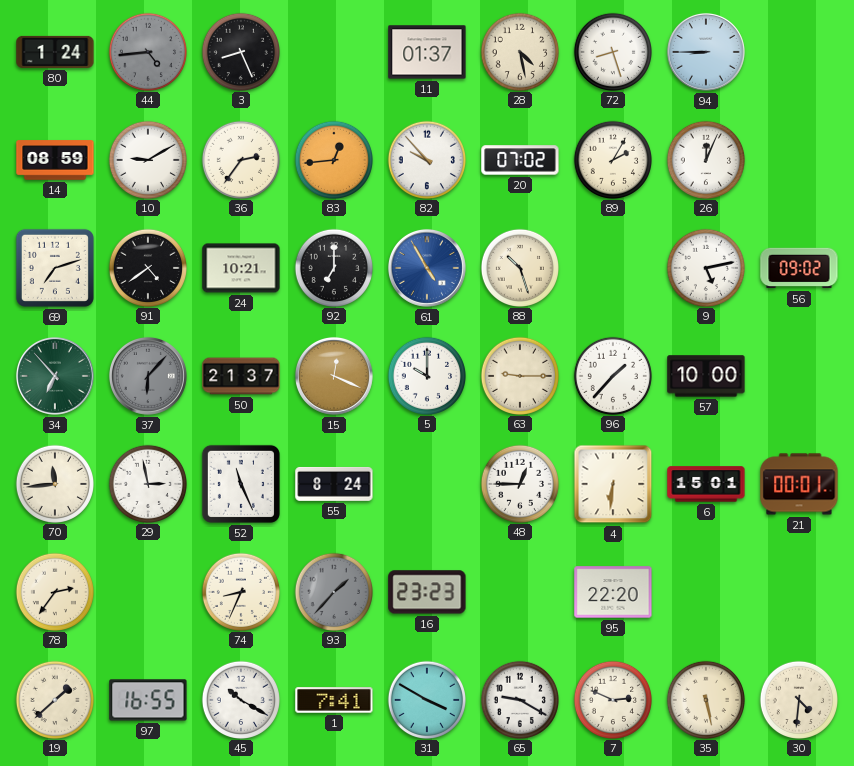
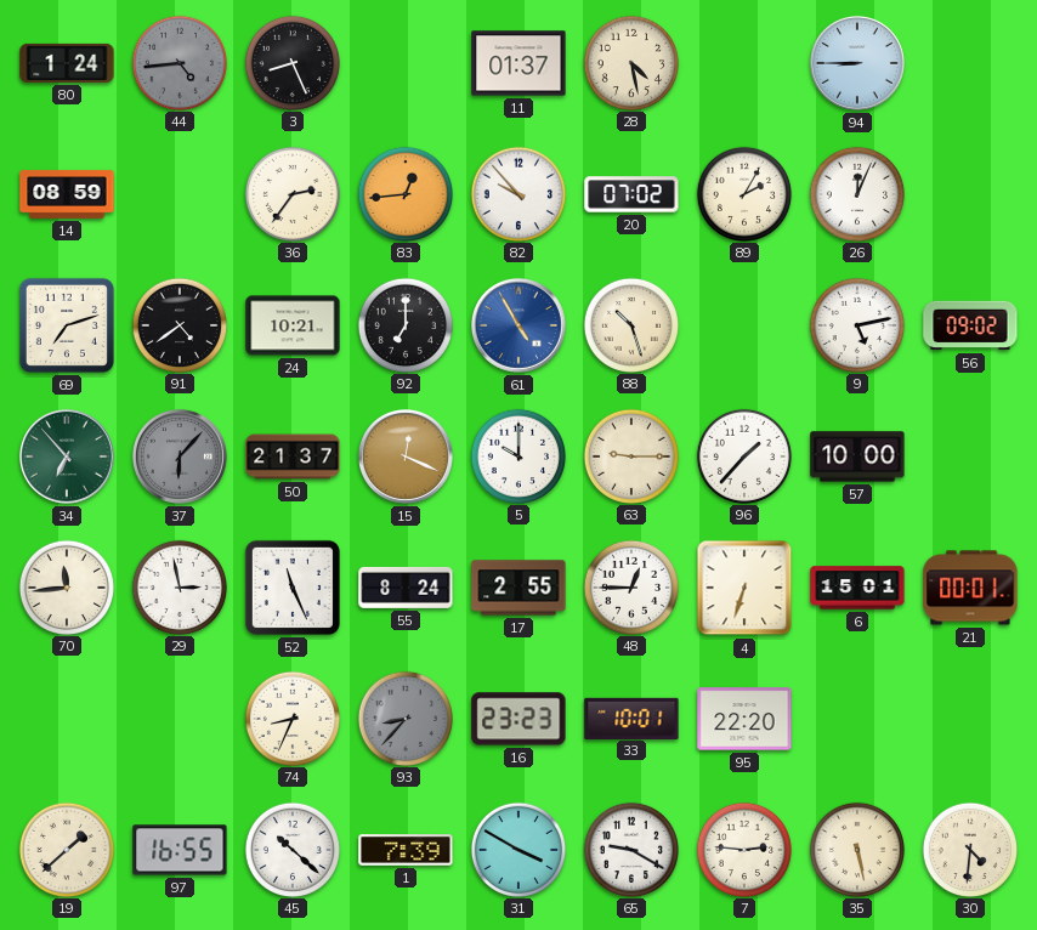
72: 8:27 -> none
10: 9:10 -> none
17: none -> 2:55
4: 6:31 -> 6:33
78: 2:36 -> none
93: 1:37 -> 8:37
33: none -> 10:01
45: 10:20 -> 10:22
1: 7:41 -> 7:39
7: 2:49 -> 2:46
